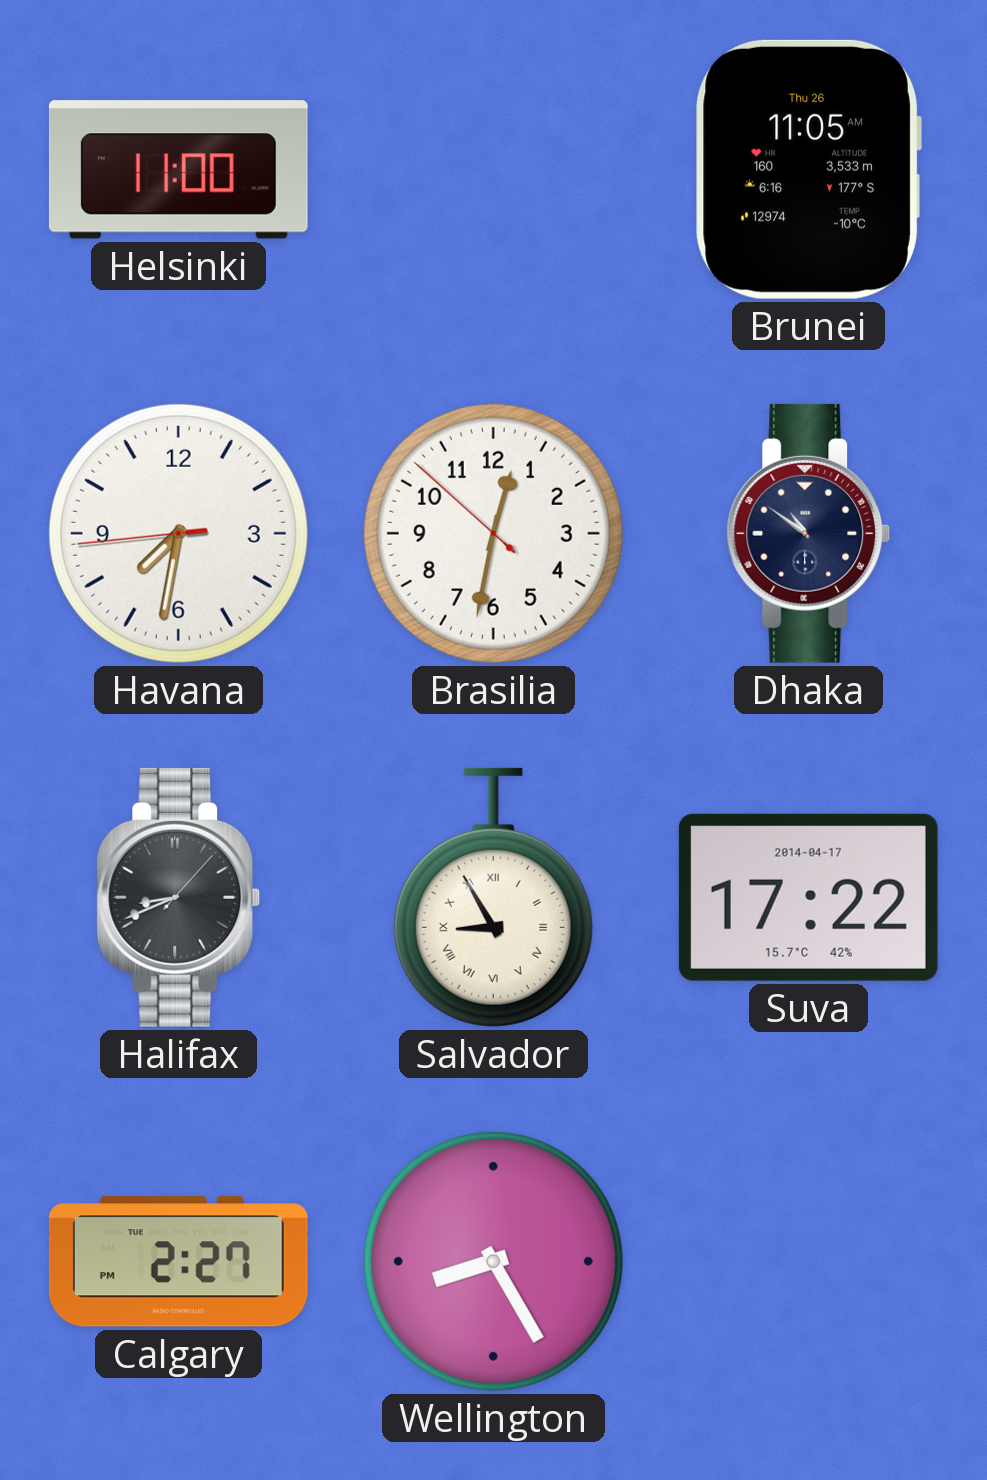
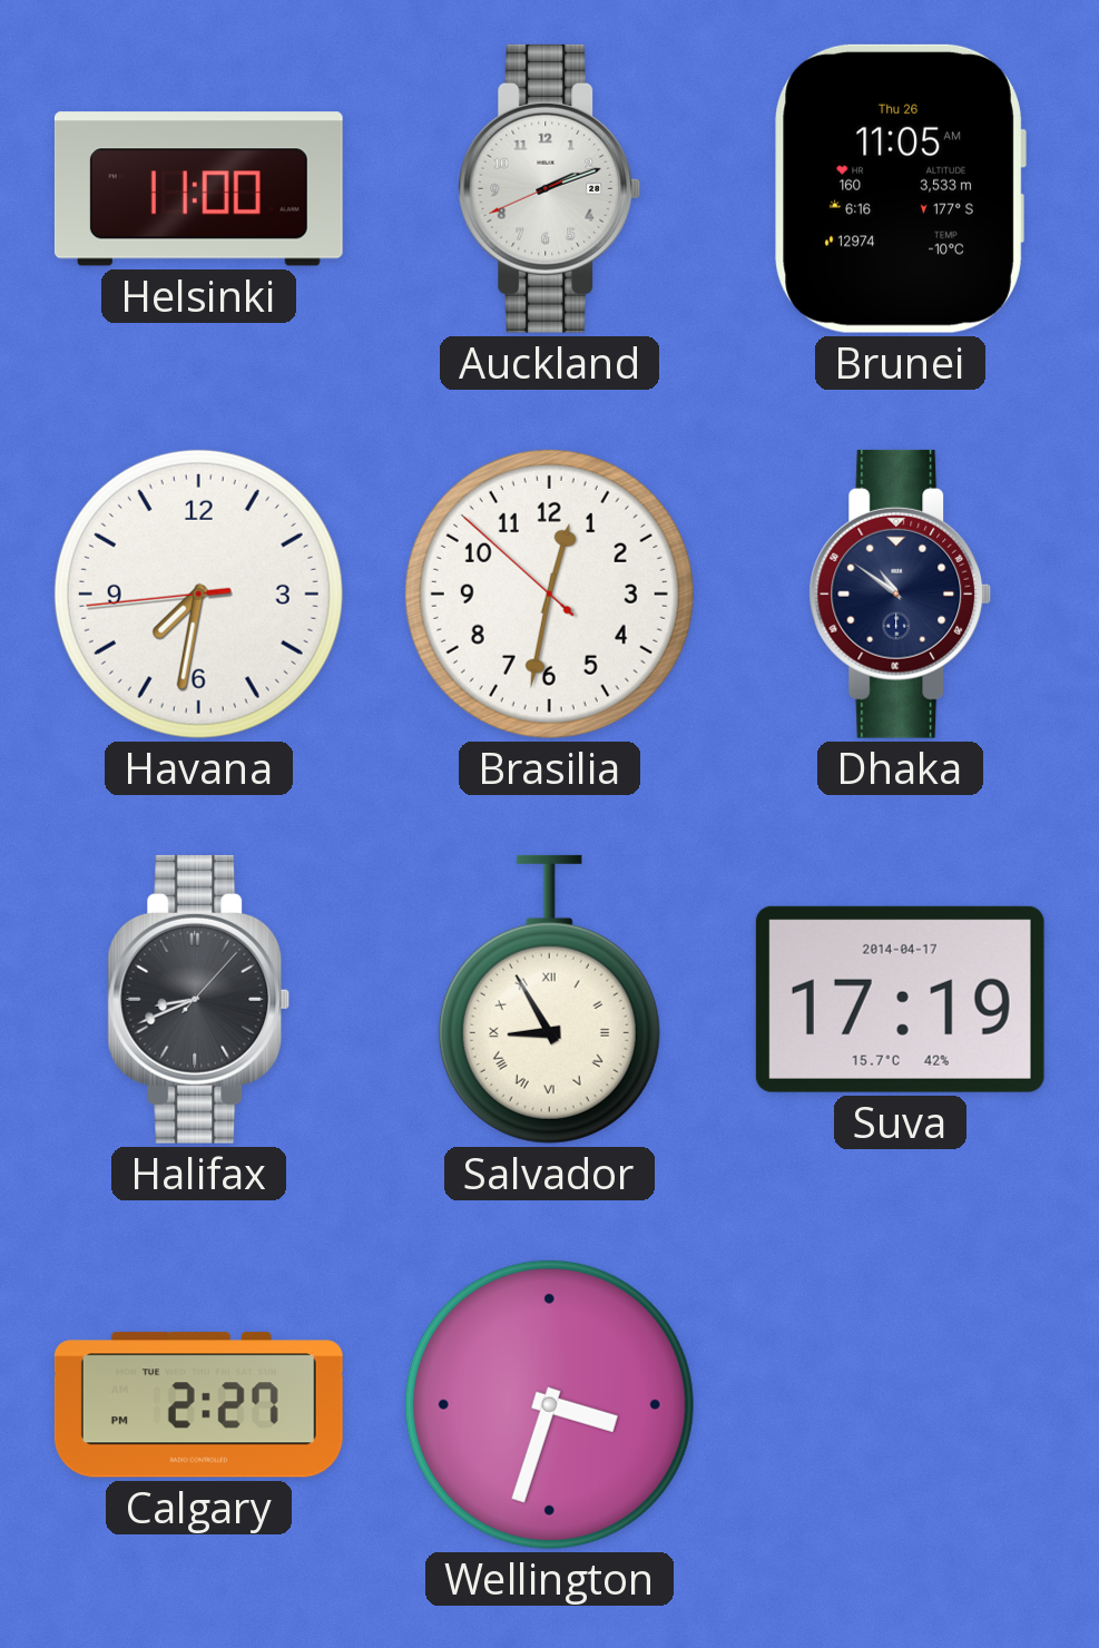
Auckland: none -> 2:11
Suva: 17:22 -> 17:19
Wellington: 8:25 -> 3:33
